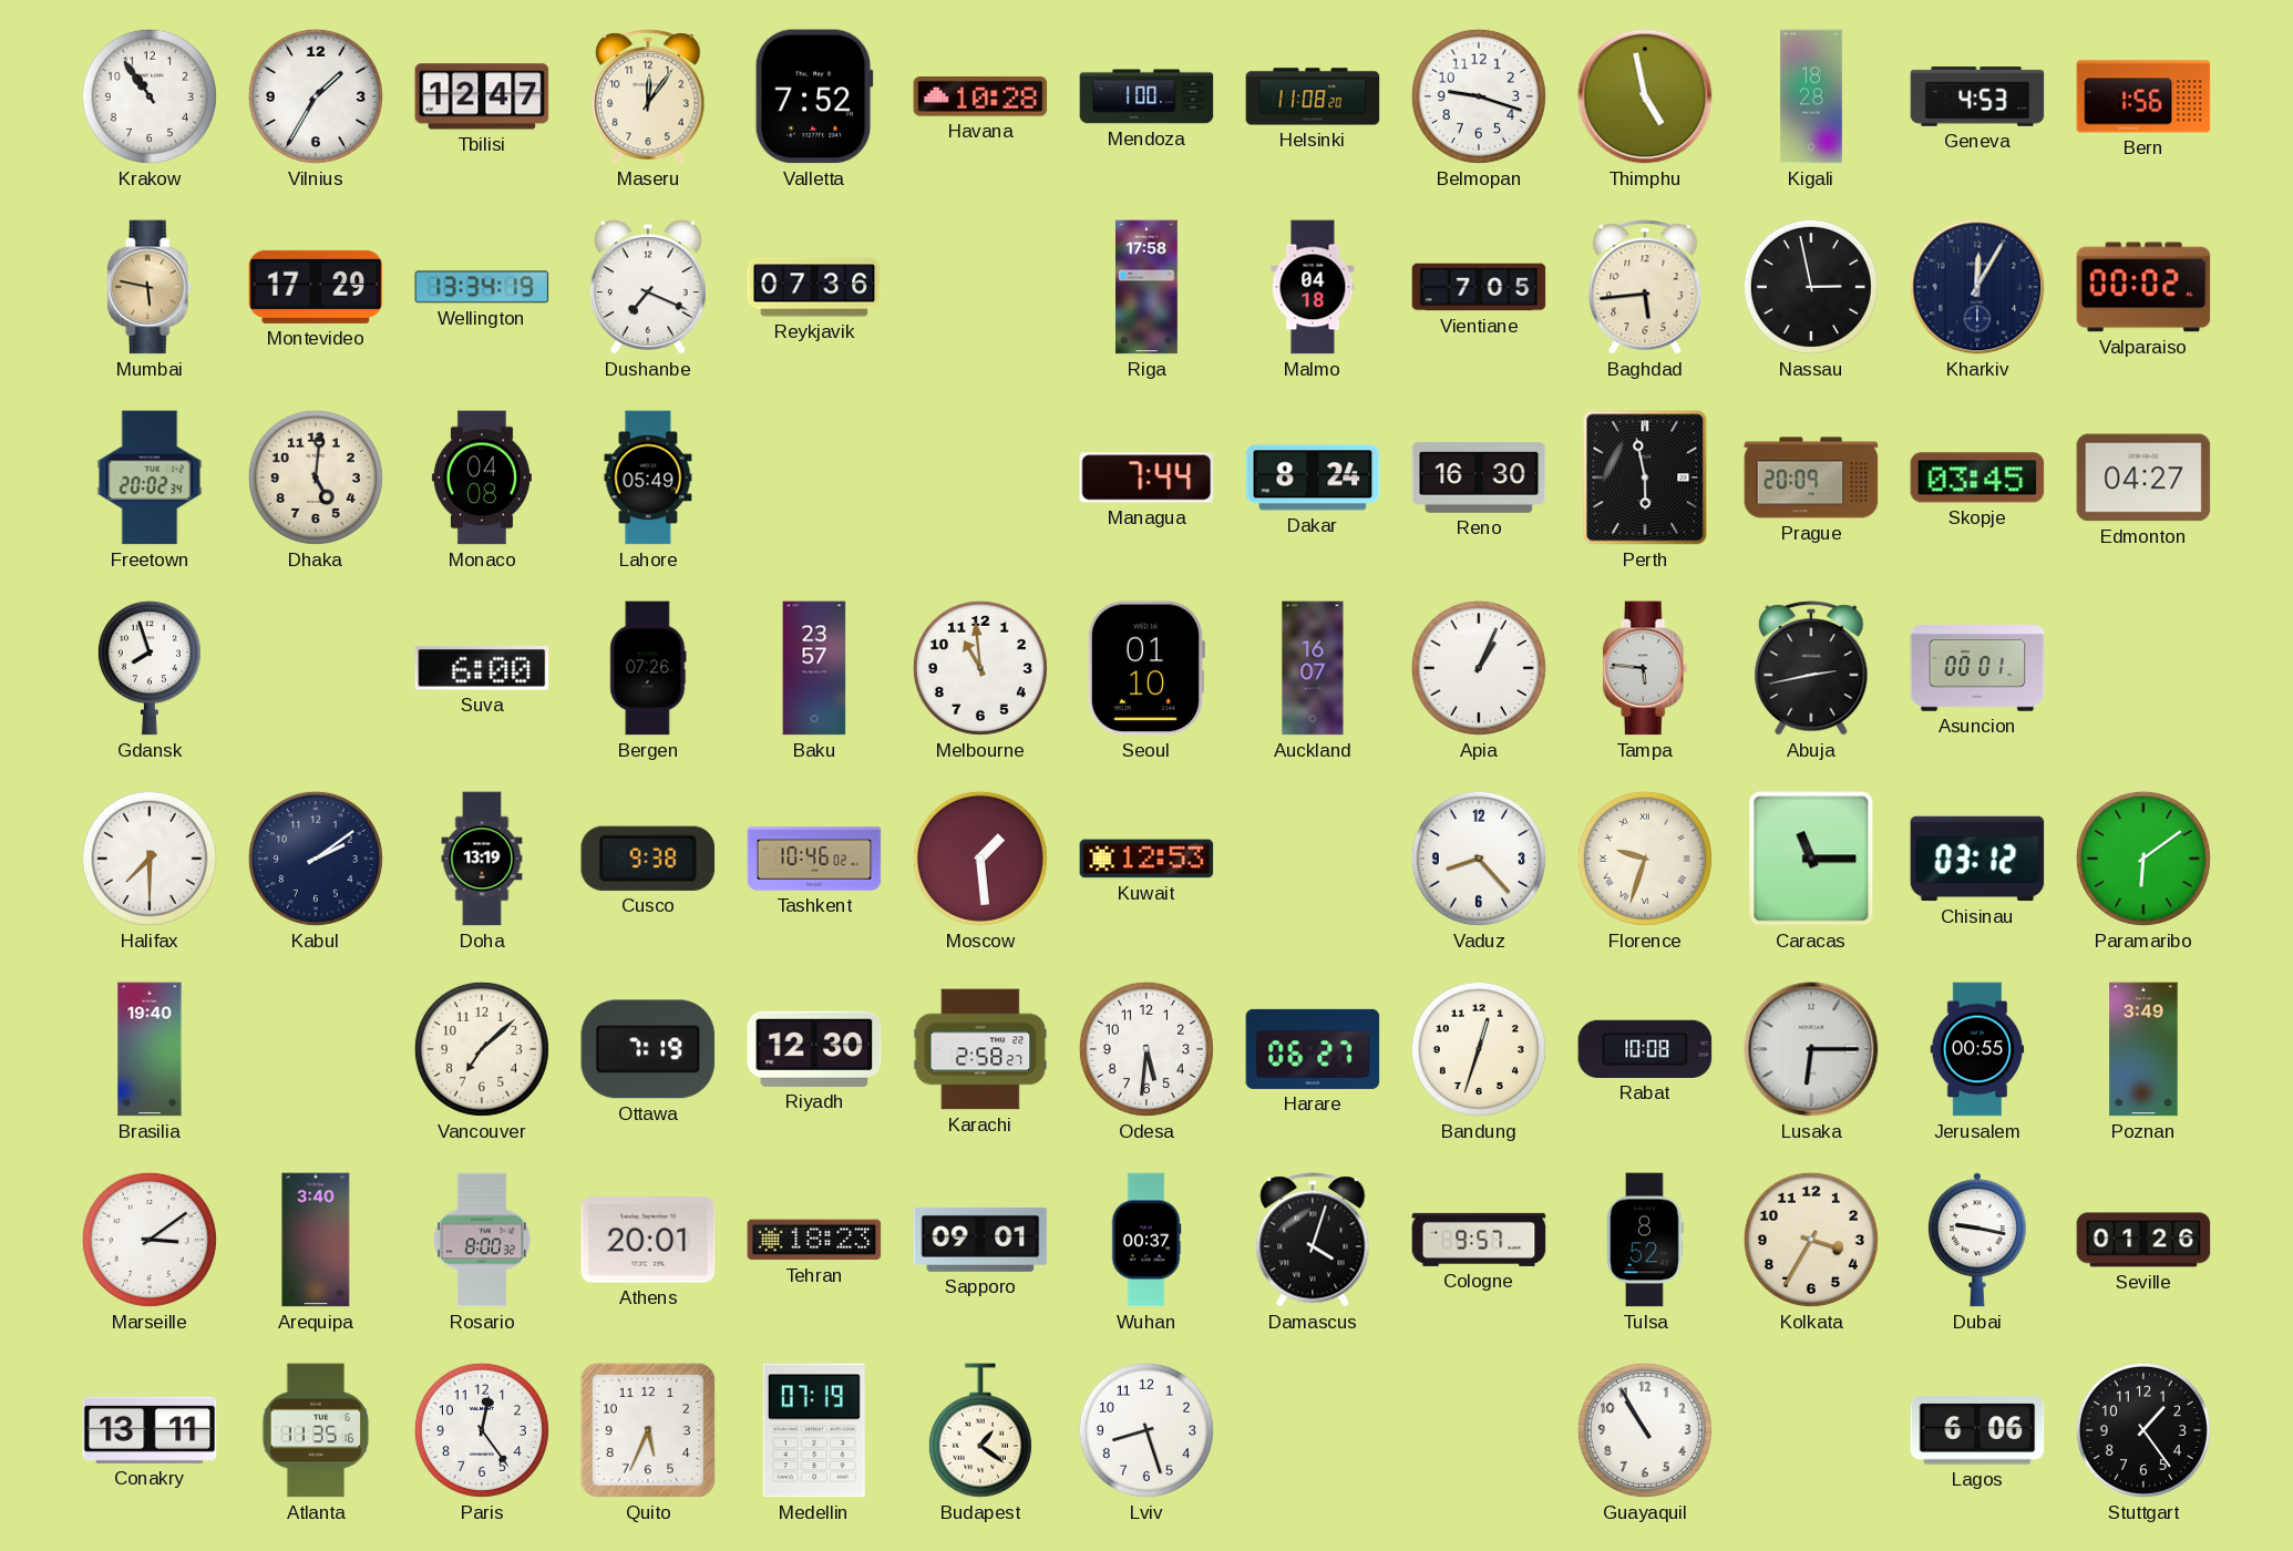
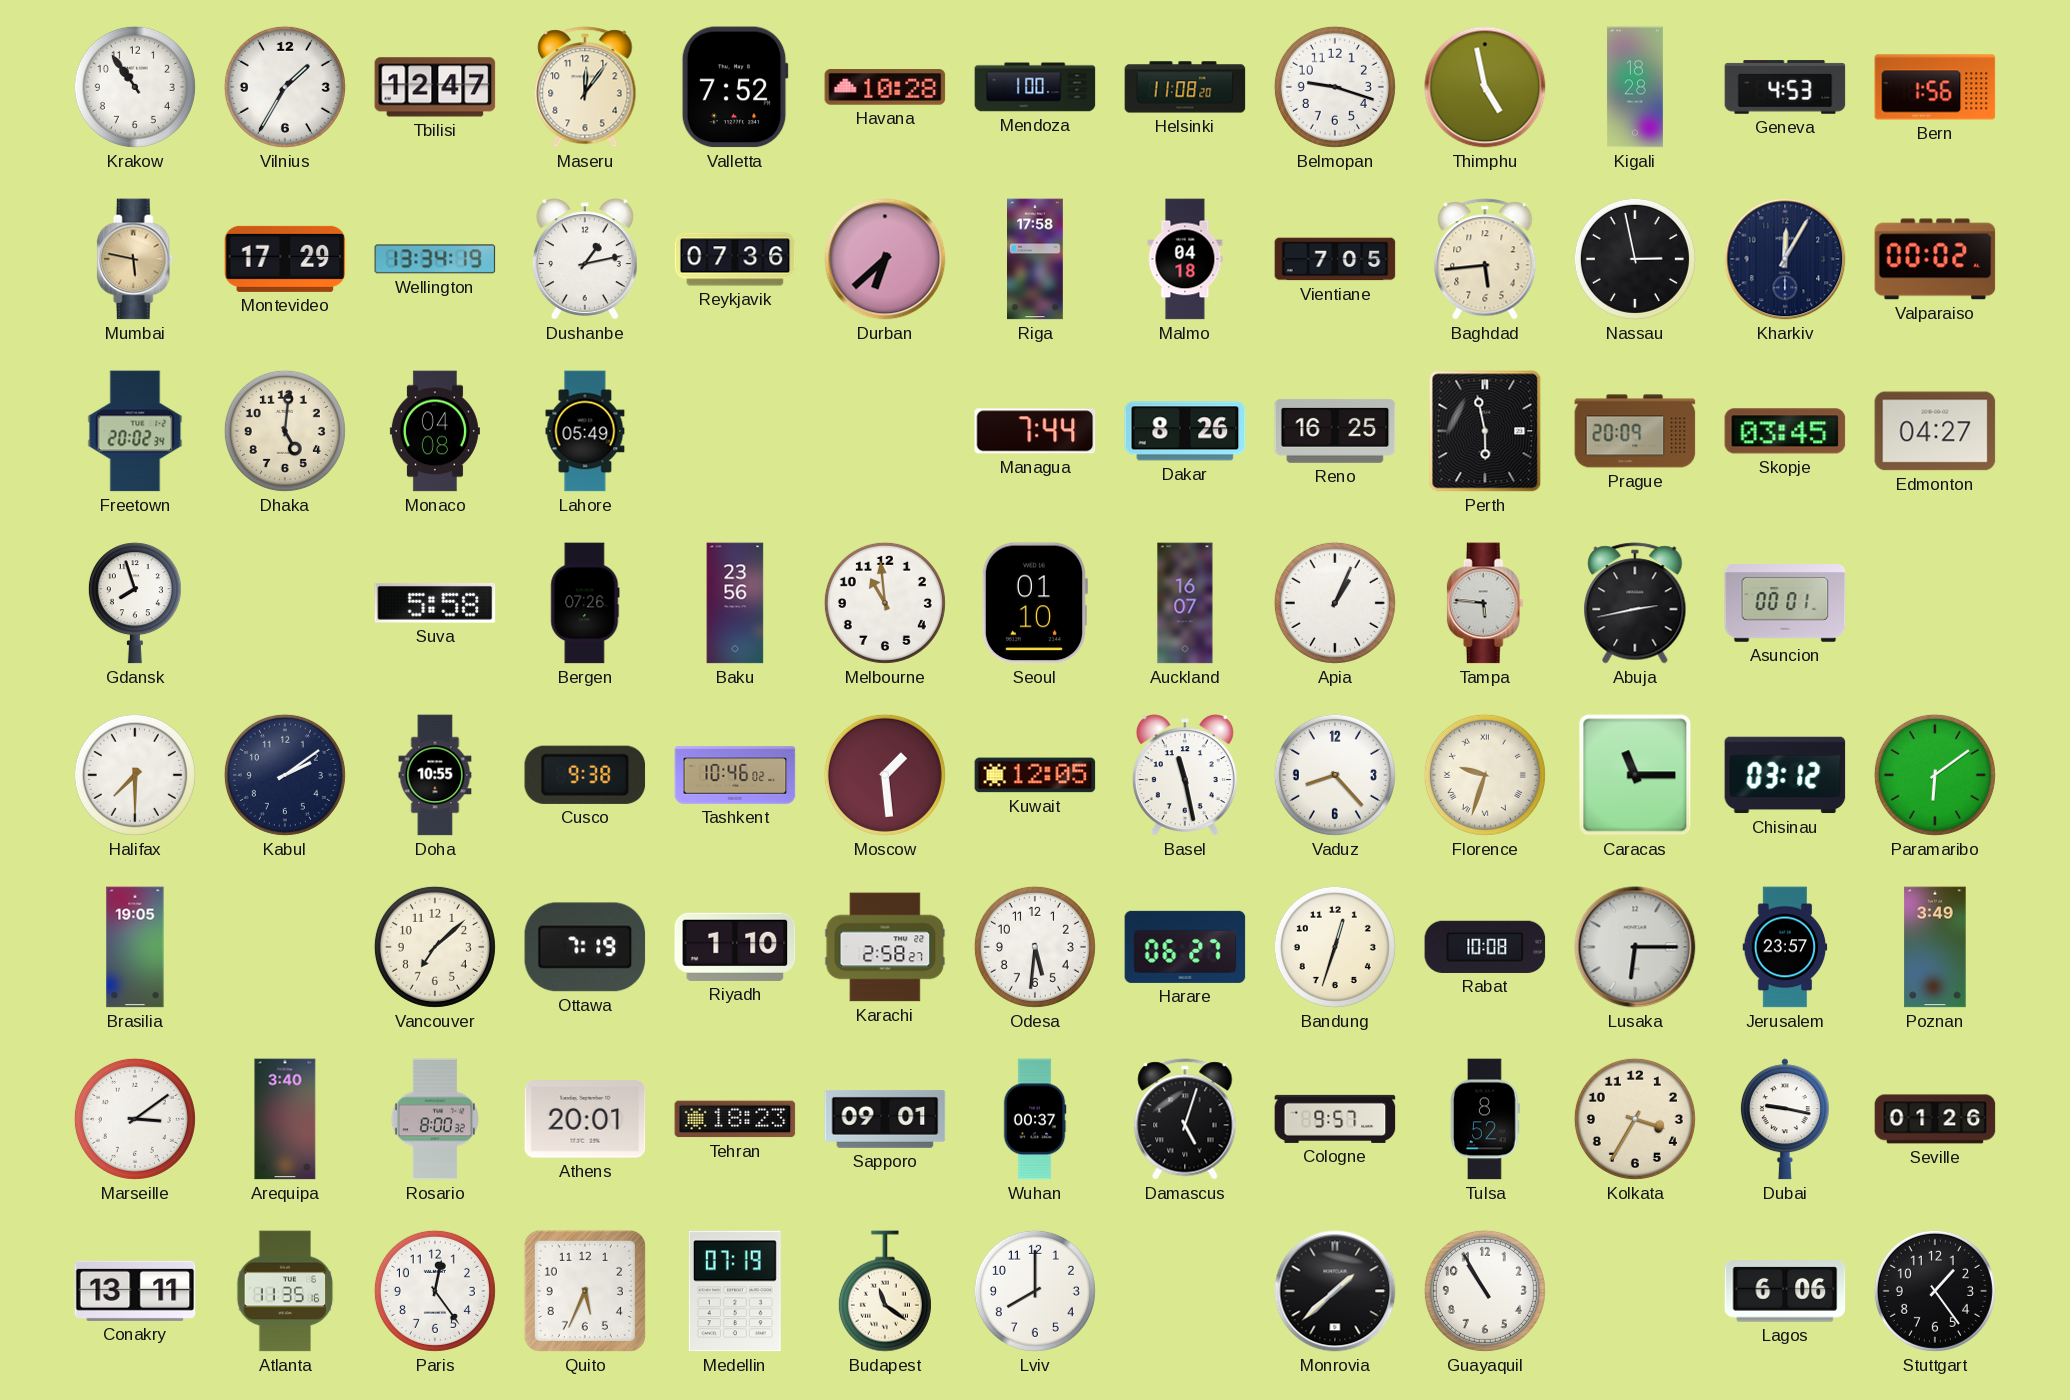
Dushanbe: 7:19 -> 1:13
Durban: none -> 6:38
Dakar: 8:24 -> 8:26
Reno: 16:30 -> 16:25
Suva: 6:00 -> 5:58
Baku: 23:57 -> 23:56
Doha: 13:19 -> 10:55
Kuwait: 12:53 -> 12:05
Basel: none -> 11:28
Brasilia: 19:40 -> 19:05
Riyadh: 12:30 -> 1:10
Jerusalem: 00:55 -> 23:57
Damascus: 4:03 -> 5:03
Budapest: 1:21 -> 11:21
Lviv: 8:27 -> 8:00
Monrovia: none -> 1:38
